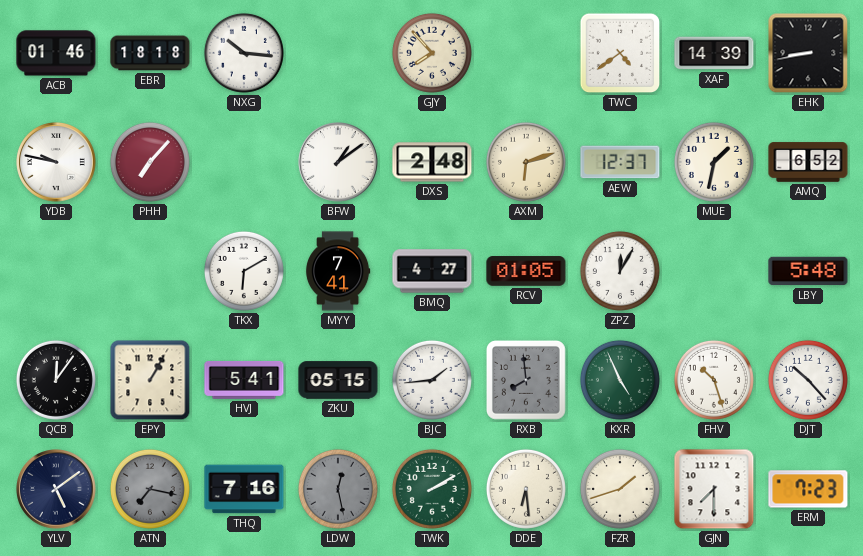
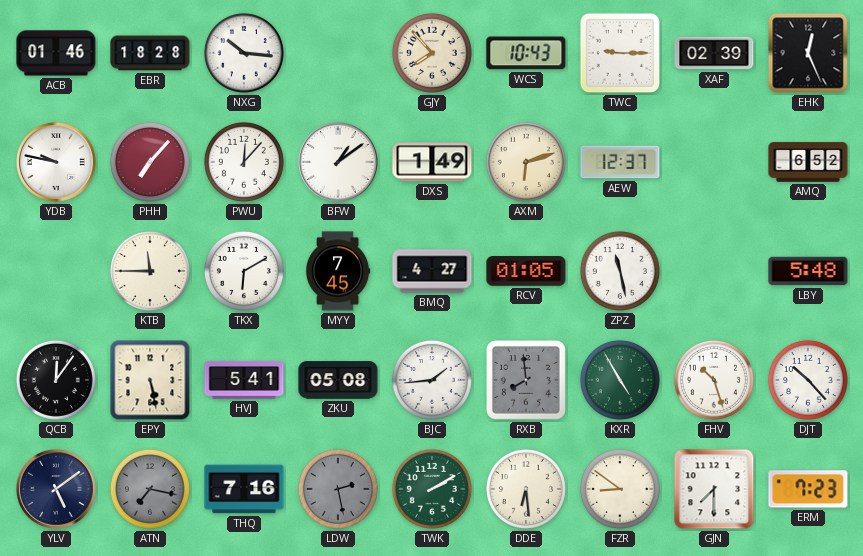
EBR: 18:18 -> 18:28
WCS: none -> 10:43
TWC: 4:39 -> 9:15
XAF: 14:39 -> 02:39
EHK: 8:43 -> 12:26
PWU: none -> 12:07
DXS: 2:48 -> 1:49
MUE: 1:32 -> none
KTB: none -> 11:45
MYY: 7:41 -> 7:45
ZPZ: 12:05 -> 11:28
EPY: 1:05 -> 5:28
ZKU: 05:15 -> 05:08
KXR: 4:56 -> 4:55
LDW: 12:28 -> 2:28
FZR: 1:42 -> 8:51
